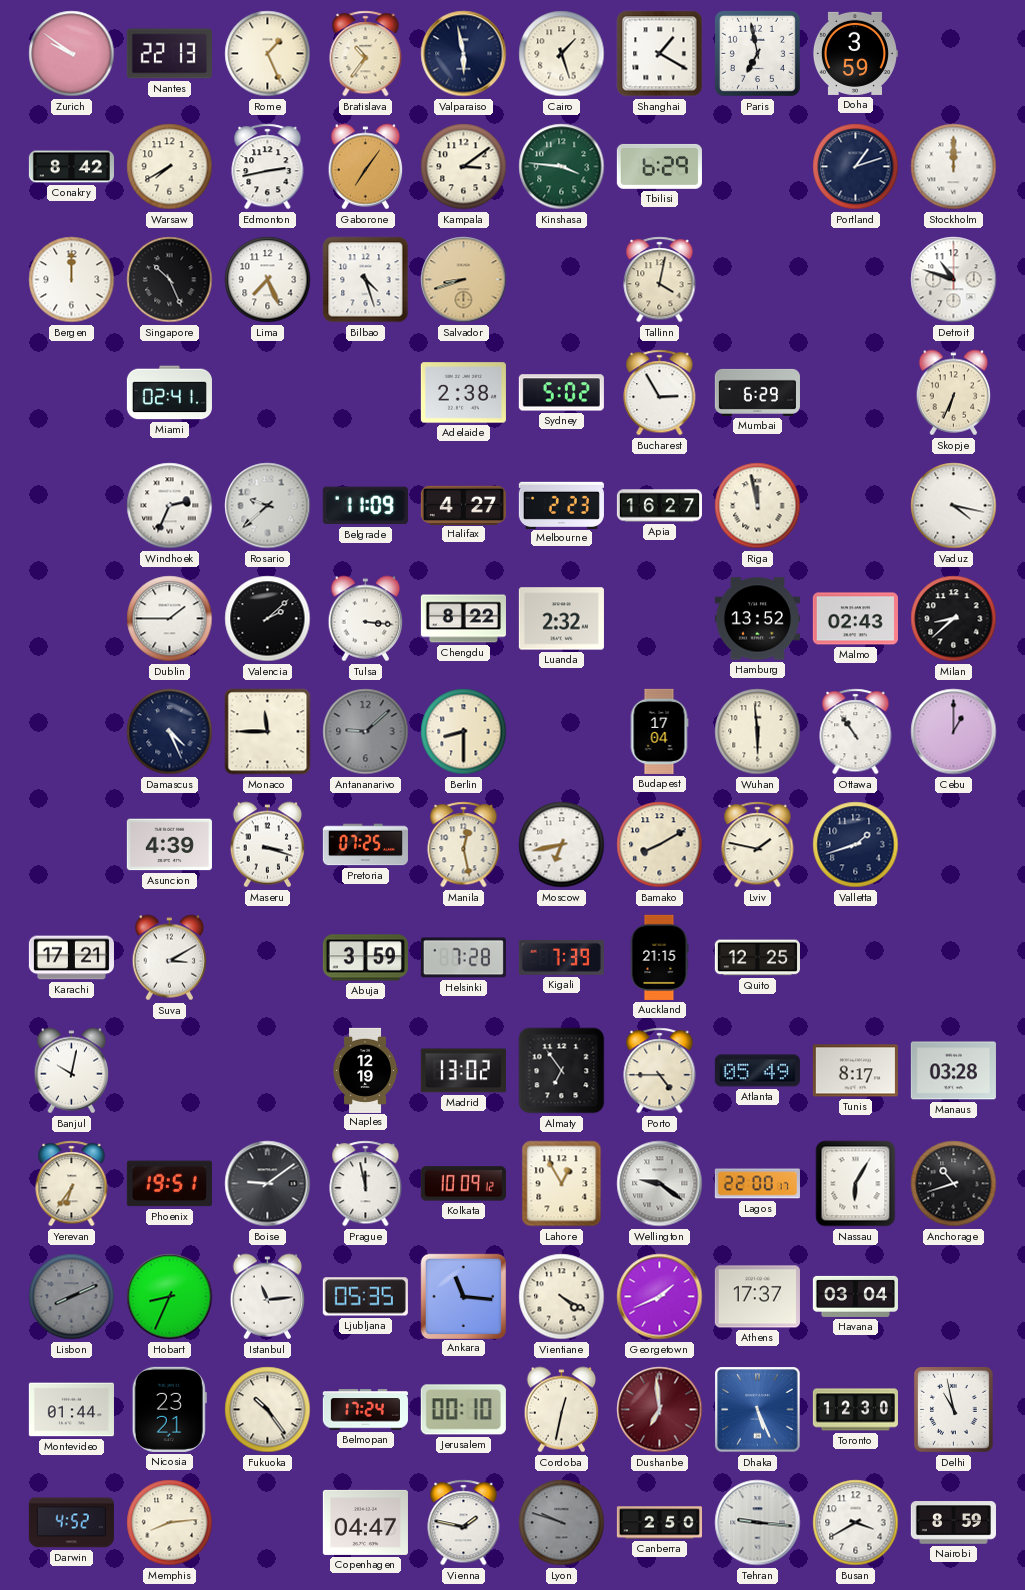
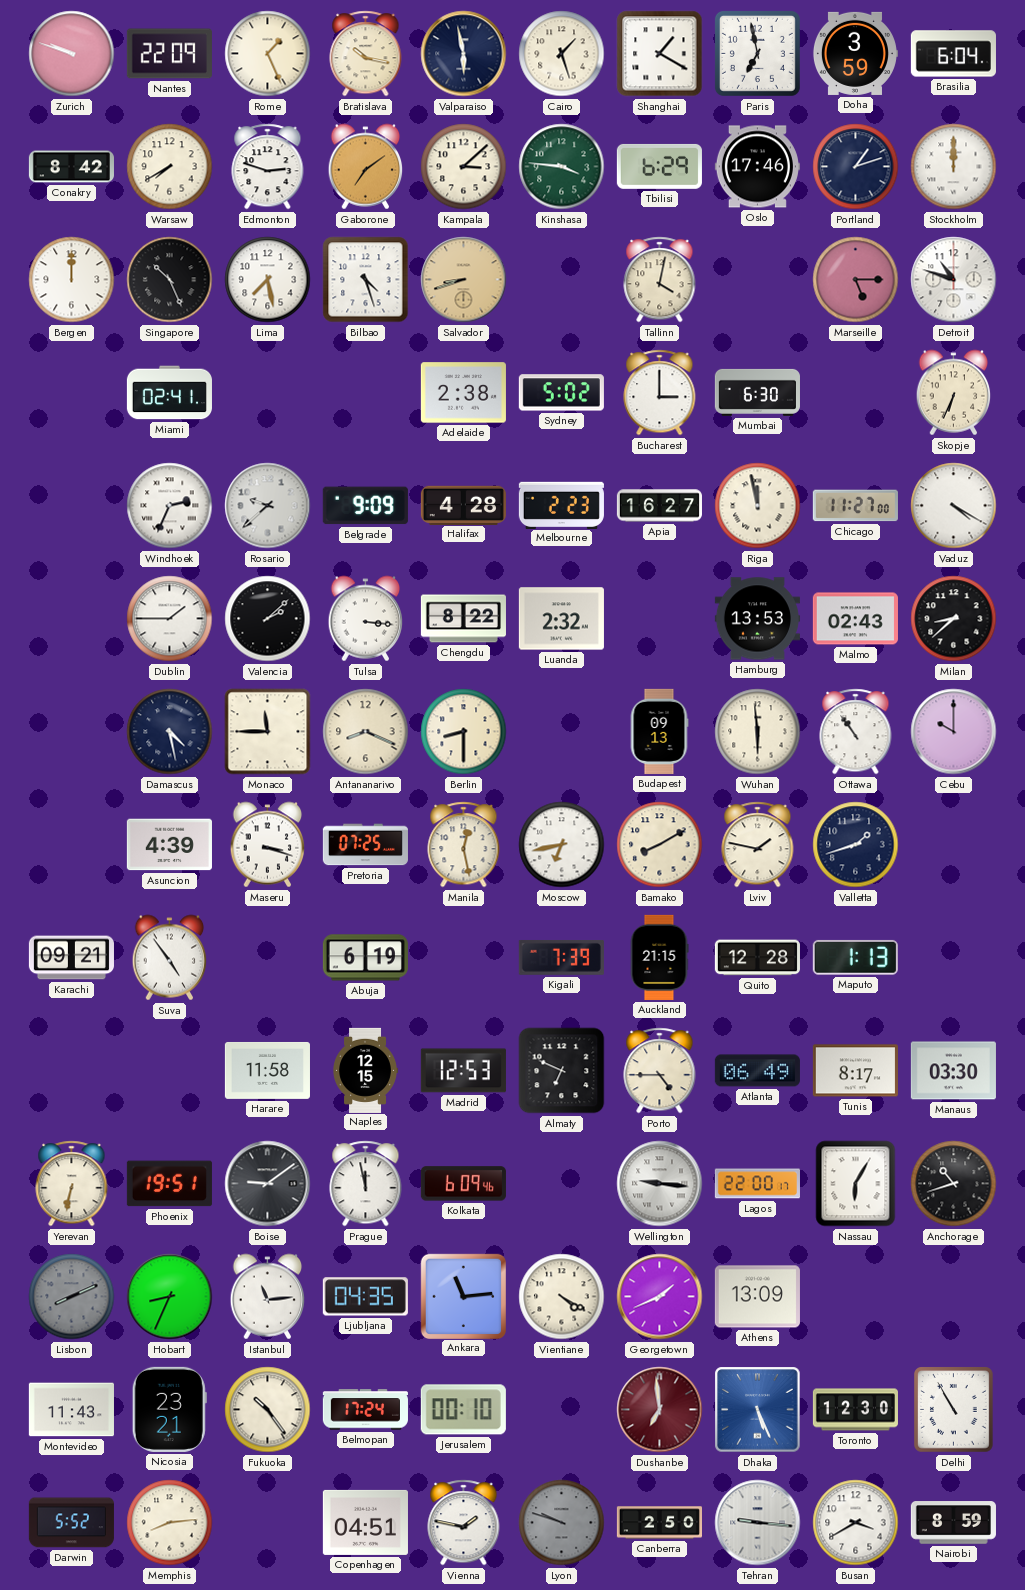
Zurich: 9:51 -> 9:48
Nantes: 22:13 -> 22:09
Bratislava: 10:36 -> 10:17
Brasilia: none -> 6:04
Edmonton: 2:43 -> 2:48
Gaborone: 7:06 -> 7:09
Kampala: 3:09 -> 3:08
Oslo: none -> 17:46
Lima: 7:26 -> 7:28
Marseille: none -> 5:15
Bucharest: 2:55 -> 3:00
Mumbai: 6:29 -> 6:30
Belgrade: 11:09 -> 9:09
Halifax: 4:27 -> 4:28
Chicago: none -> 11:27
Vaduz: 4:17 -> 4:20
Hamburg: 13:52 -> 13:53
Damascus: 4:26 -> 4:28
Antananarivo: 9:08 -> 8:19
Antananarivo dial: grey -> cream
Budapest: 17:04 -> 09:13
Cebu: 1:00 -> 10:00
Karachi: 17:21 -> 09:21
Suva: 3:10 -> 4:54
Abuja: 3:59 -> 6:19
Helsinki: 7:28 -> none
Quito: 12:25 -> 12:28
Maputo: none -> 1:13
Banjul: 10:02 -> none
Harare: none -> 11:58
Naples: 12:19 -> 12:15
Madrid: 13:02 -> 12:53
Almaty: 6:54 -> 6:49
Atlanta: 05:49 -> 06:49
Manaus: 03:28 -> 03:30
Yerevan: 6:36 -> 6:32
Kolkata: 10:09 -> 6:09
Lahore: 12:55 -> none
Wellington: 9:21 -> 9:16
Ljubljana: 05:35 -> 04:35
Ankara: 11:16 -> 11:14
Athens: 17:37 -> 13:09
Havana: 03:04 -> none
Montevideo: 01:44 -> 11:43
Cordoba: 12:32 -> none
Delhi: 10:58 -> 10:55
Darwin: 4:52 -> 5:52
Copenhagen: 04:47 -> 04:51
